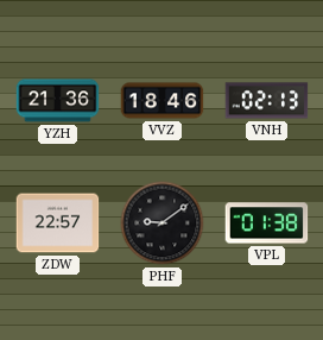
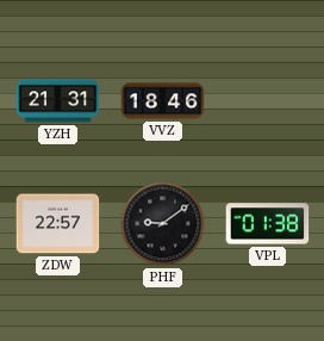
YZH: 21:36 -> 21:31
VNH: 02:13 -> none
